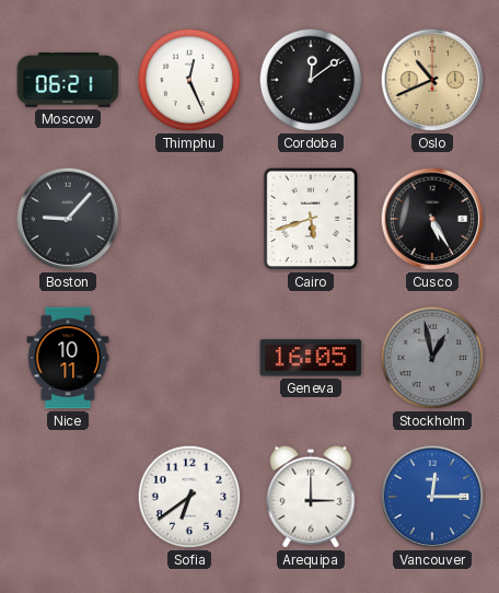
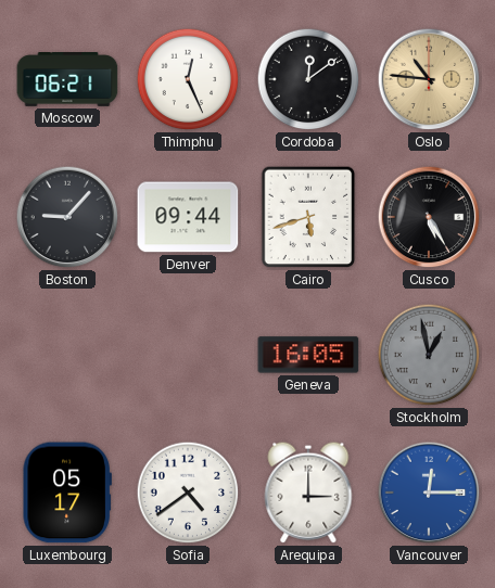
Oslo: 10:41 -> 10:46
Denver: none -> 09:44
Nice: 10:11 -> none
Luxembourg: none -> 05:17
Sofia: 6:39 -> 4:39
